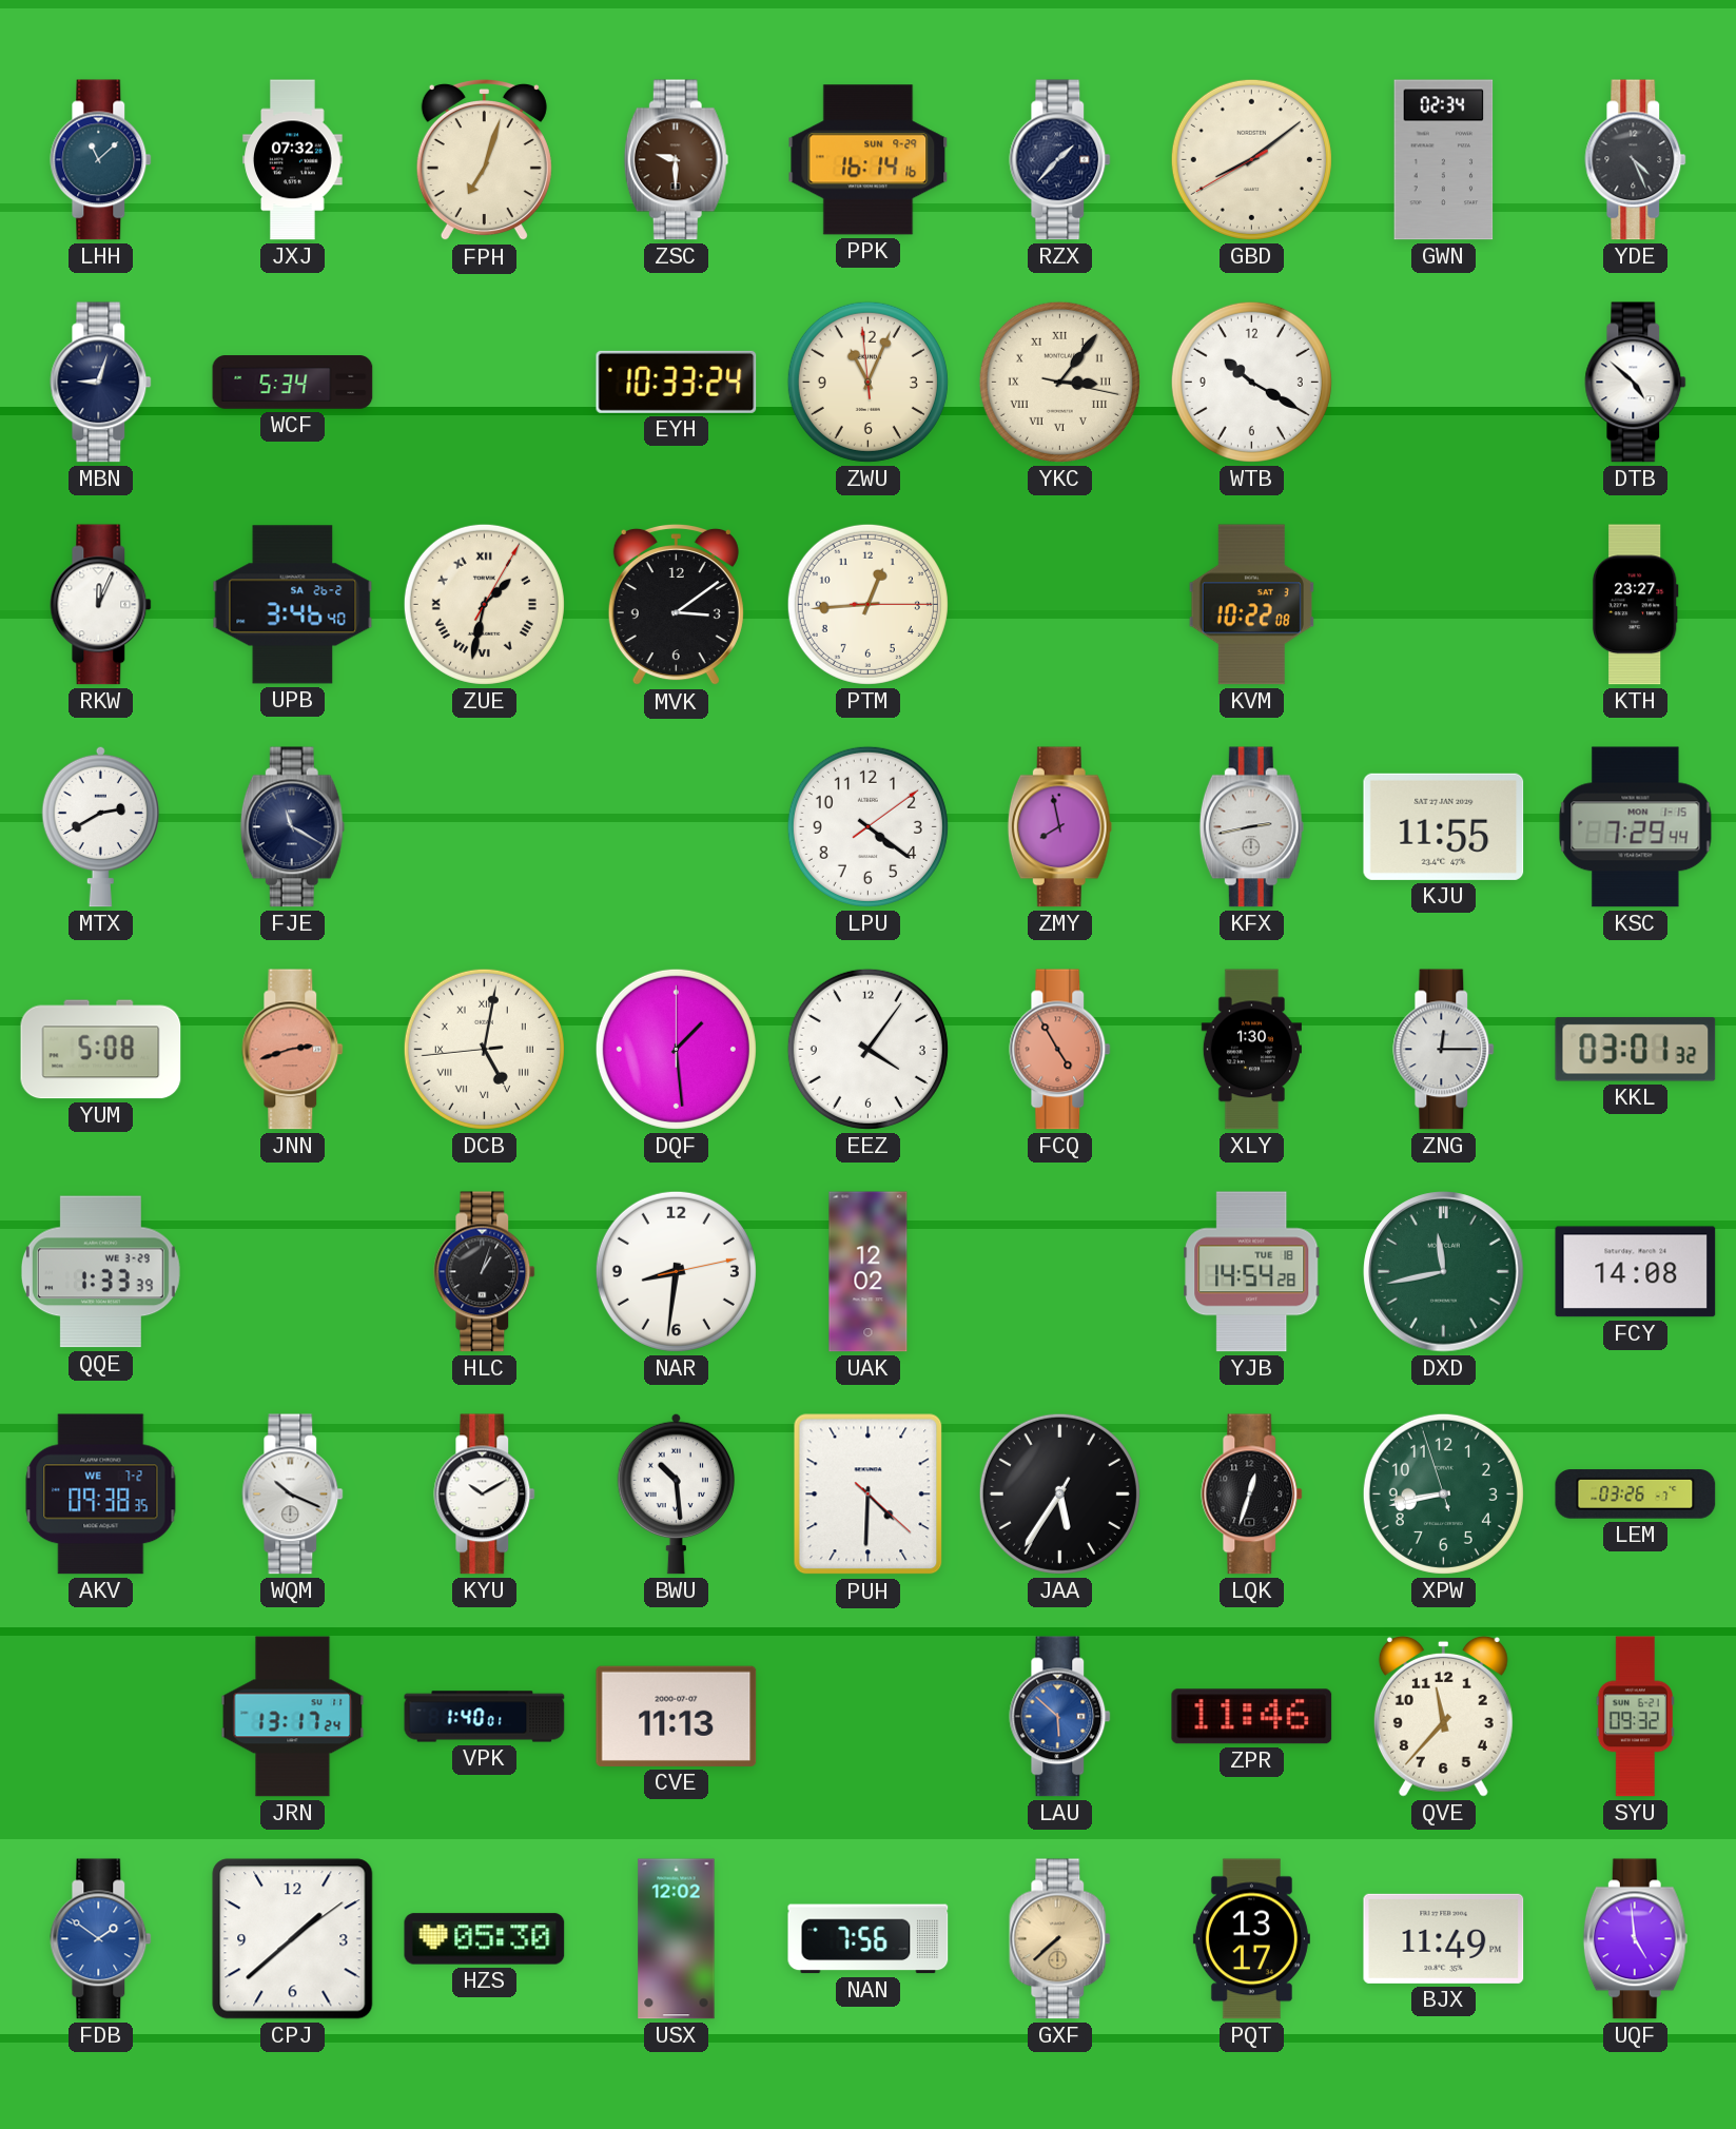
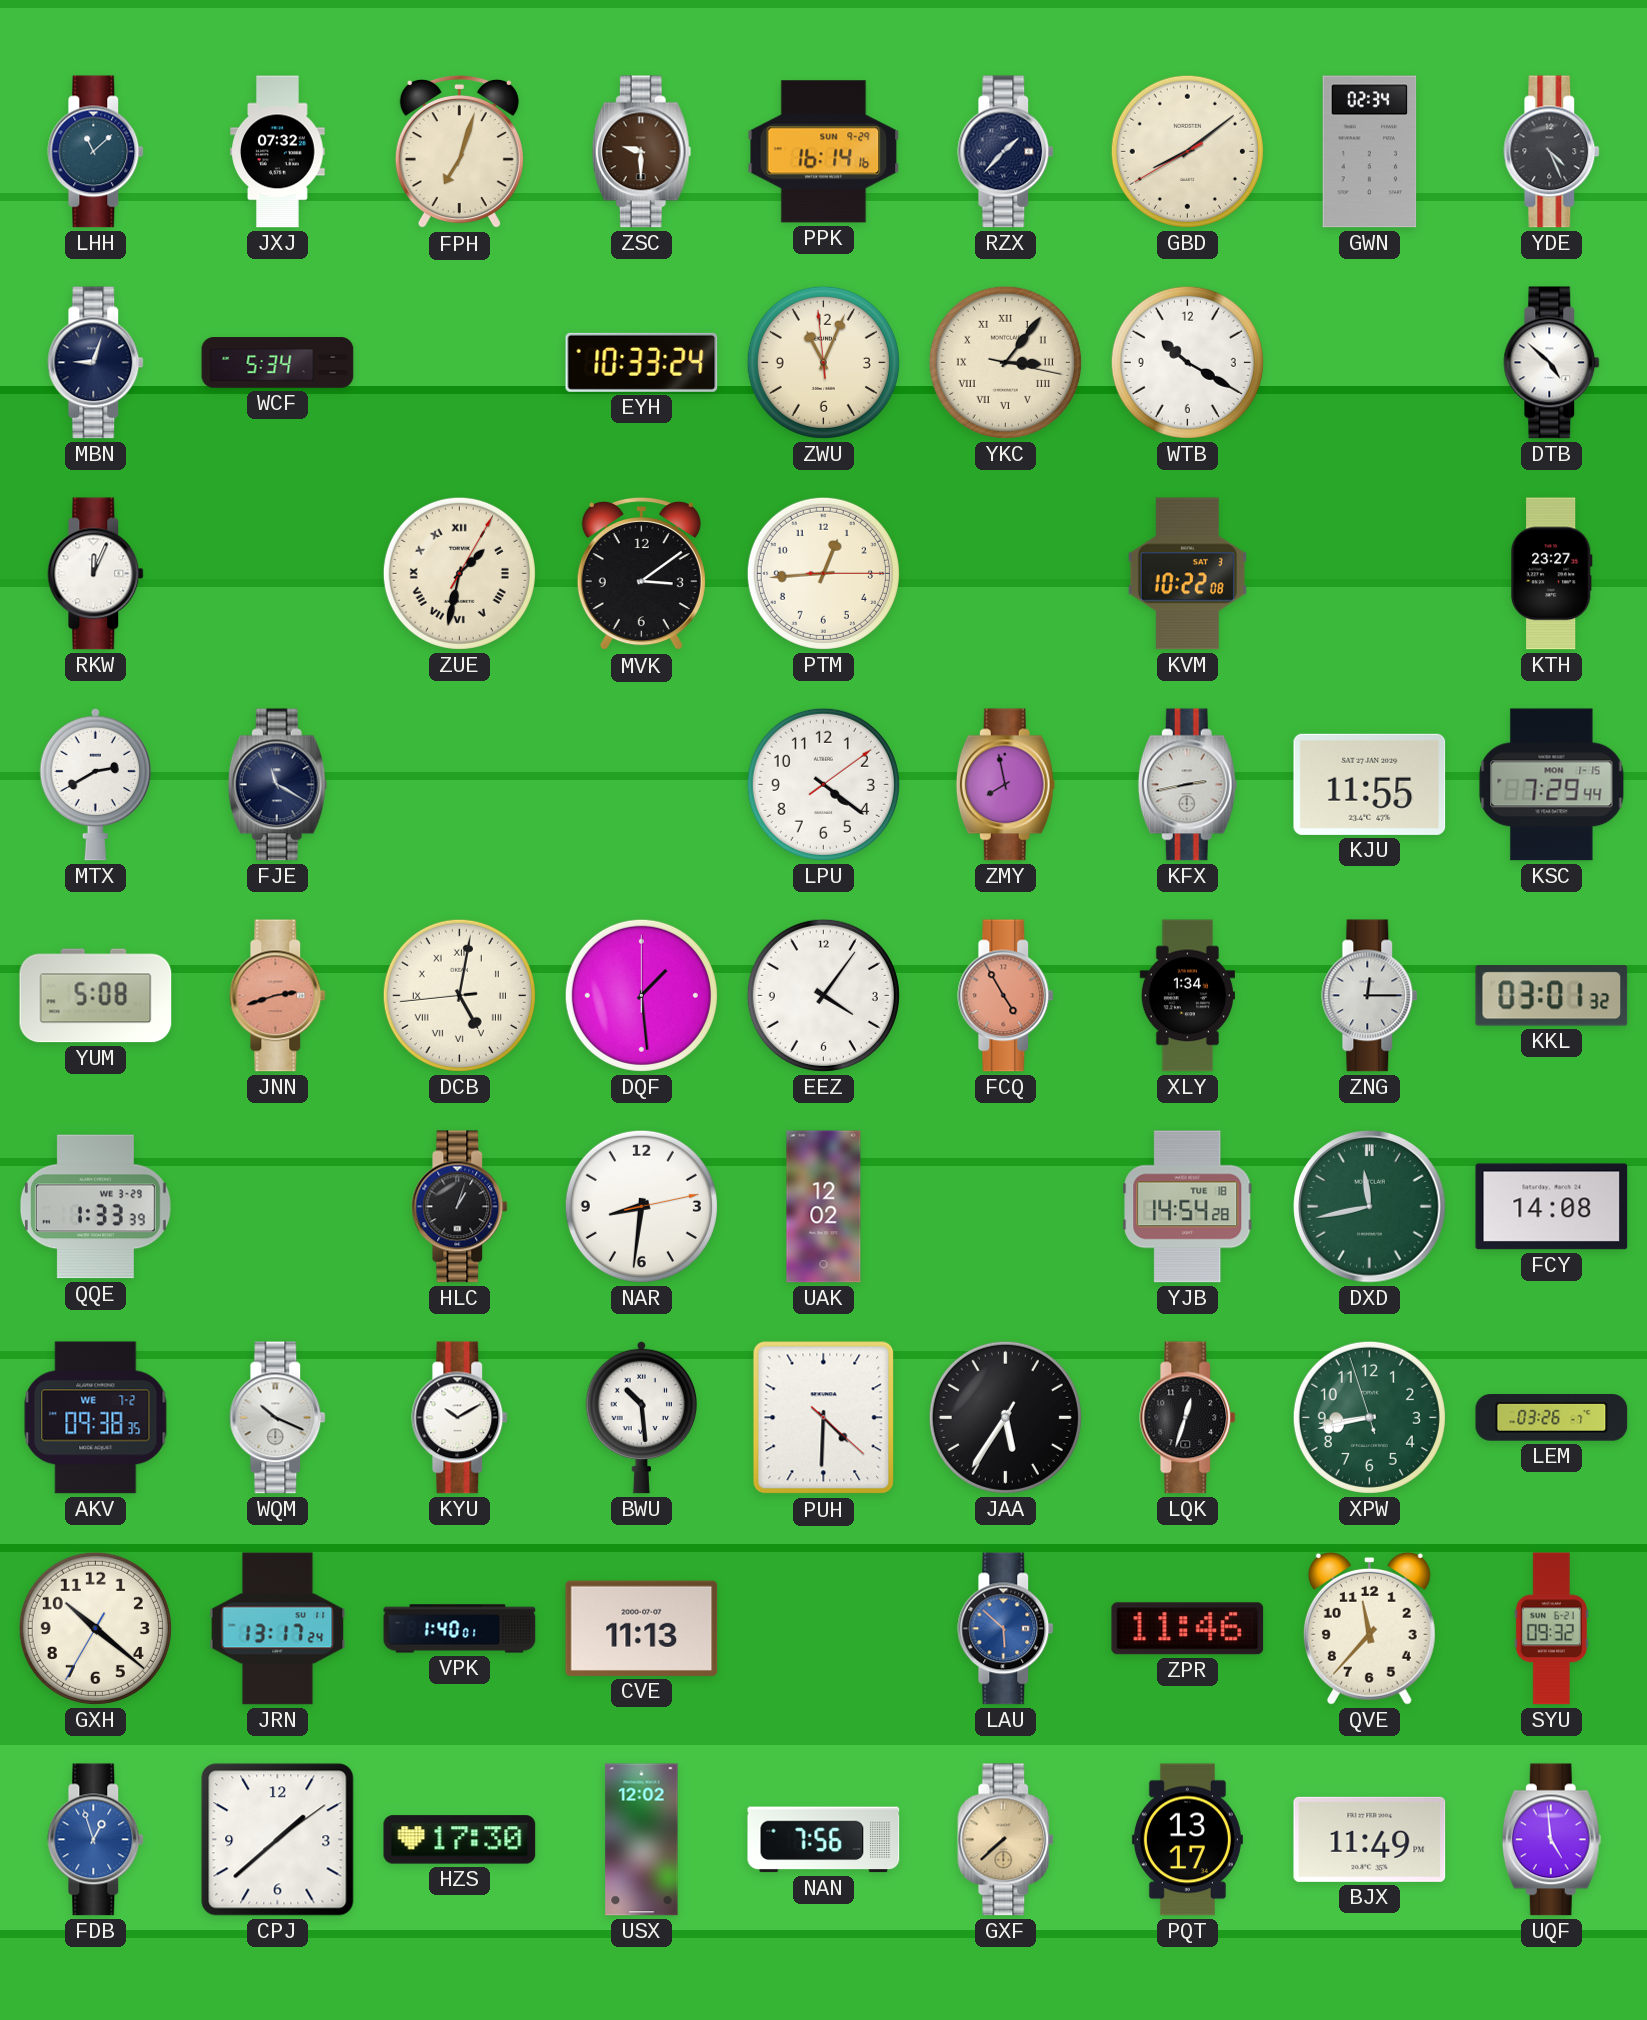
UPB: 3:46 -> none
XLY: 1:30 -> 1:34
GXH: none -> 10:21
FDB: 1:51 -> 12:57
HZS: 05:30 -> 17:30
